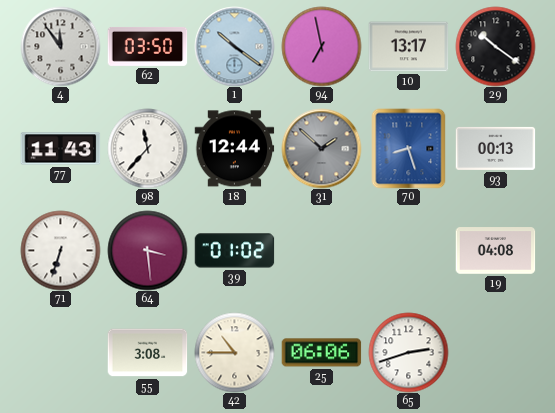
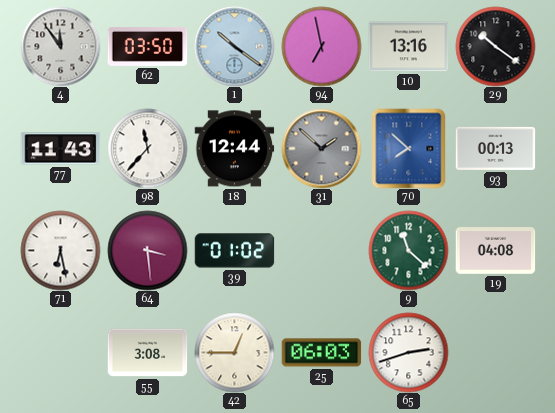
10: 13:17 -> 13:16
70: 8:27 -> 7:52
71: 6:33 -> 6:28
9: none -> 11:22
42: 10:45 -> 12:45
25: 06:06 -> 06:03
